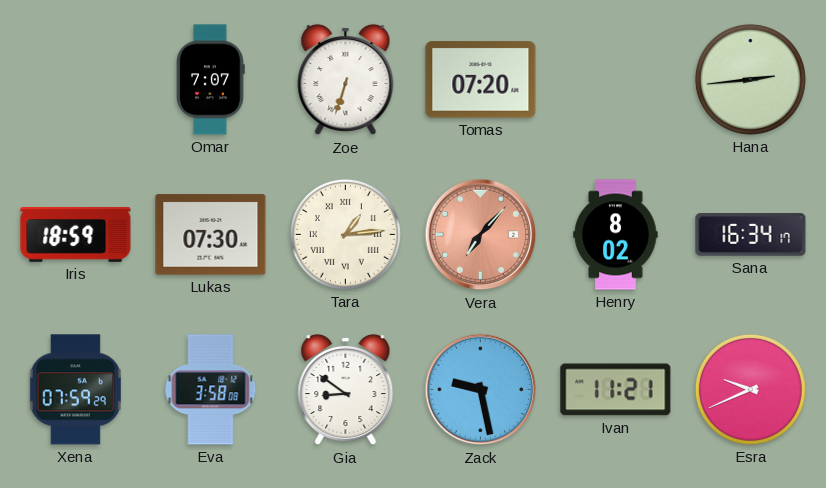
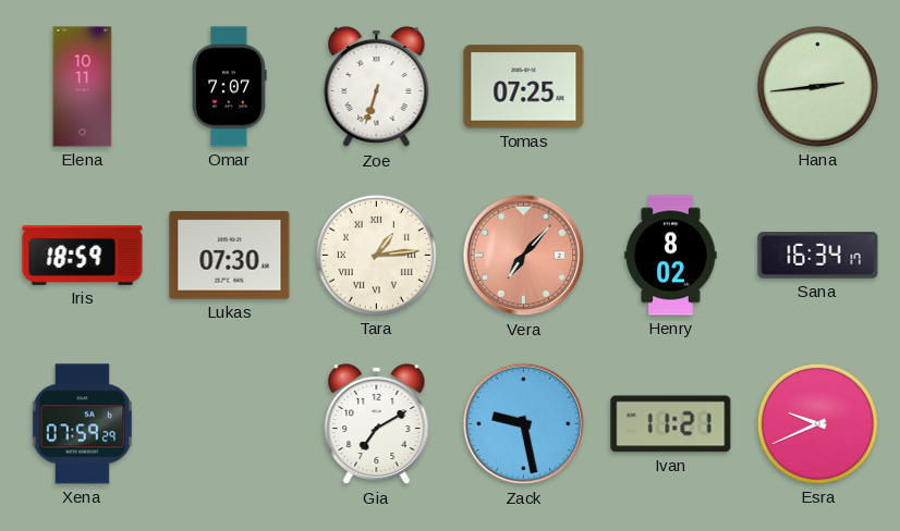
Elena: none -> 10:11
Tomas: 07:20 -> 07:25
Eva: 3:58 -> none
Gia: 8:51 -> 7:10
